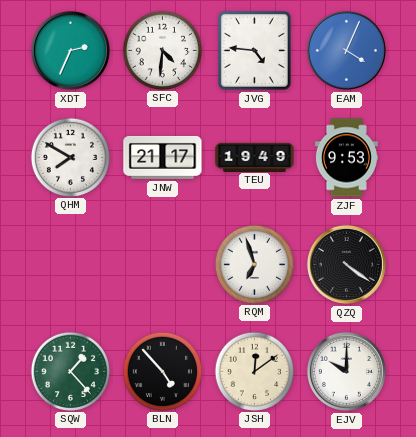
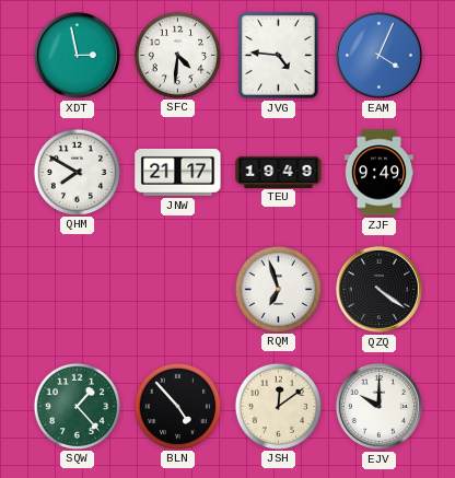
XDT: 2:34 -> 2:58
ZJF: 9:53 -> 9:49
